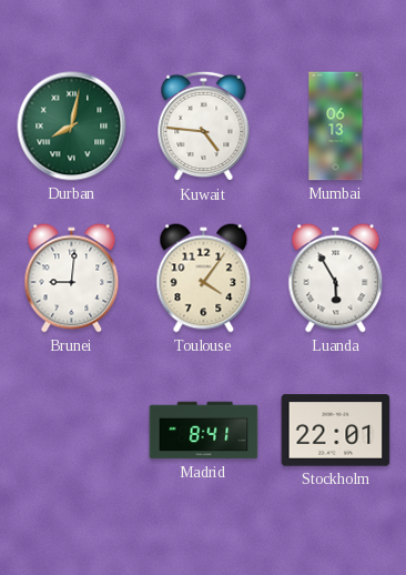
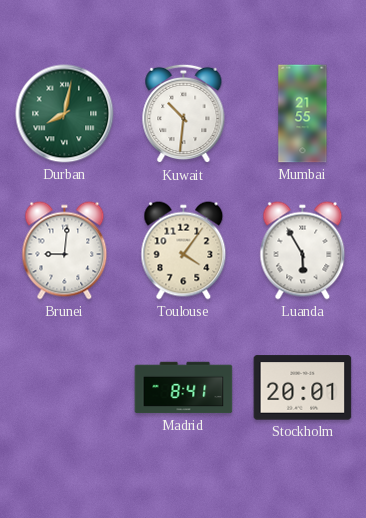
Kuwait: 4:46 -> 10:31
Mumbai: 06:13 -> 21:55
Stockholm: 22:01 -> 20:01
